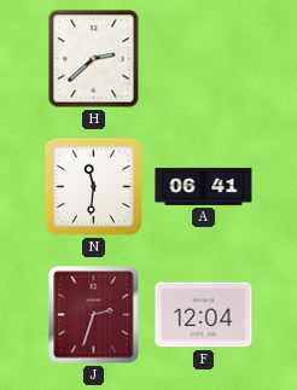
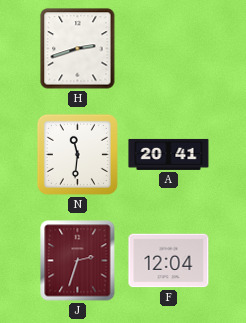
H: 2:38 -> 2:42
A: 06:41 -> 20:41
